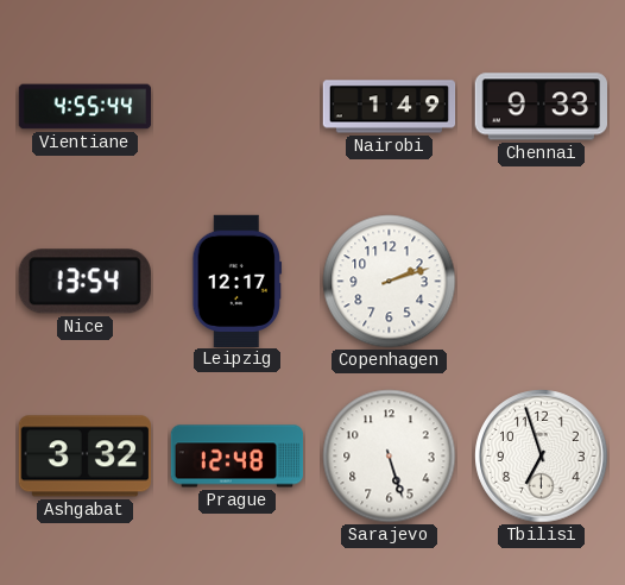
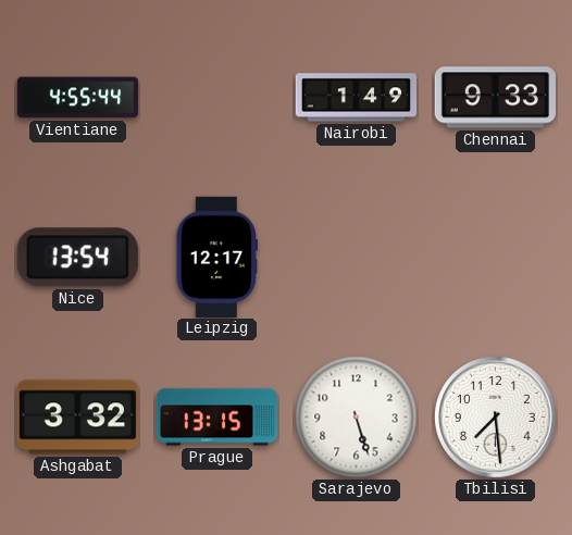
Copenhagen: 2:12 -> none
Prague: 12:48 -> 13:15
Tbilisi: 6:57 -> 7:29
